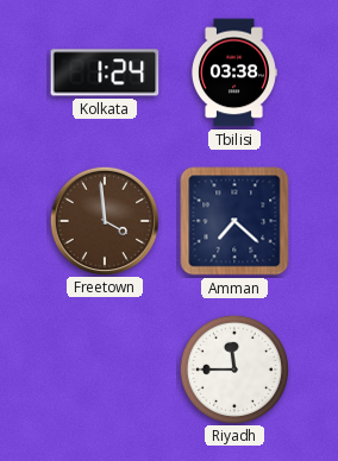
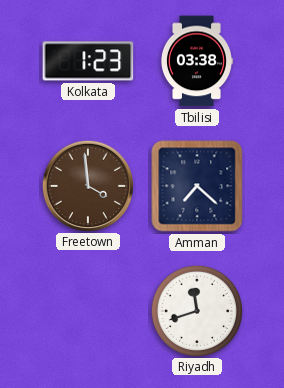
Kolkata: 1:24 -> 1:23
Riyadh: 11:45 -> 11:42
